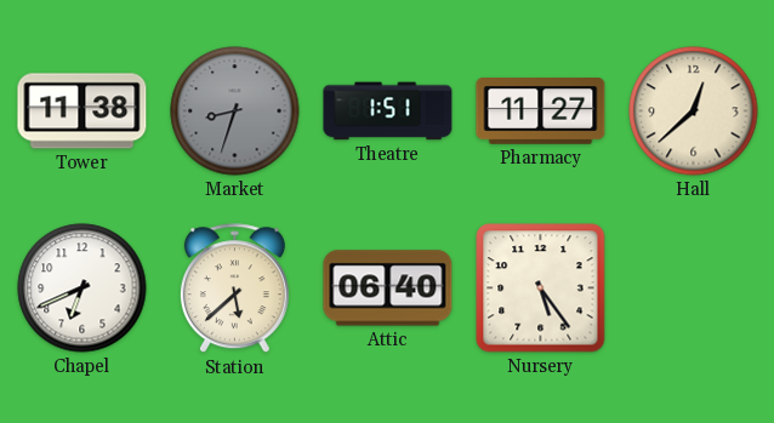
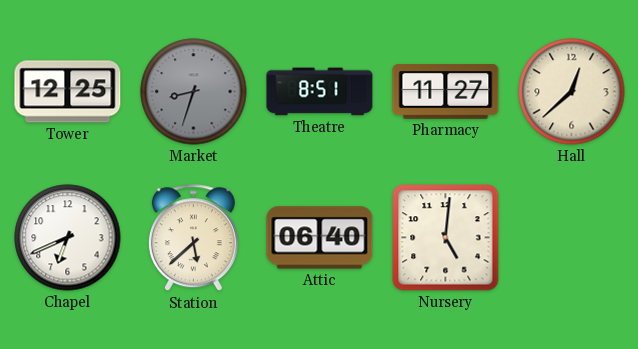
Tower: 11:38 -> 12:25
Theatre: 1:51 -> 8:51
Nursery: 5:24 -> 5:01
